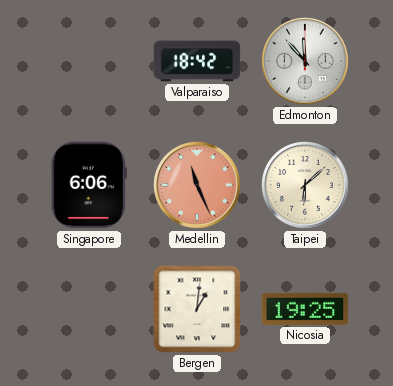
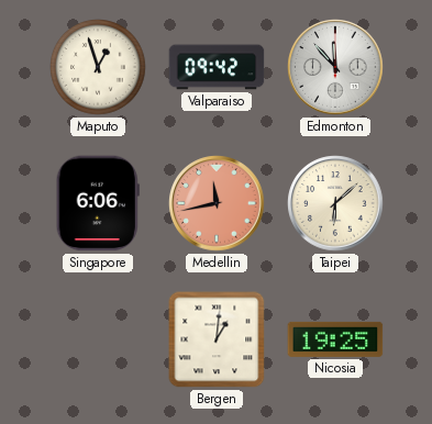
Maputo: none -> 12:57
Valparaiso: 18:42 -> 09:42
Medellin: 11:26 -> 11:43
